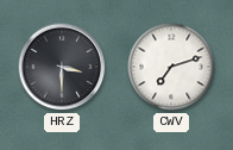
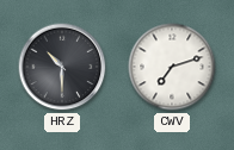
HRZ: 3:30 -> 10:30
